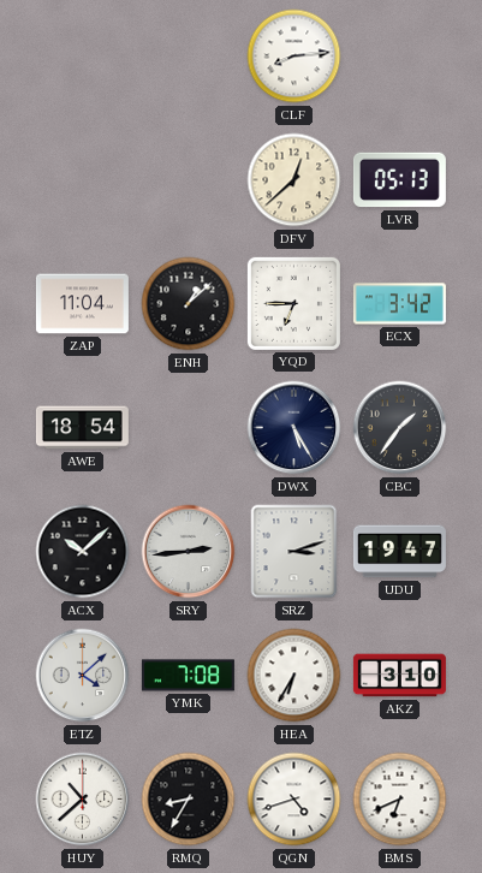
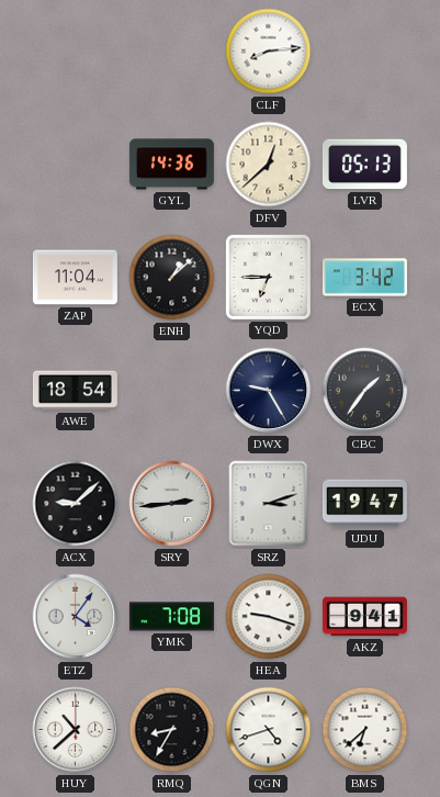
GYL: none -> 14:36
DWX: 5:25 -> 9:25
ACX: 10:08 -> 9:08
ETZ: 4:08 -> 4:06
HEA: 6:35 -> 9:18
AKZ: 3:10 -> 9:41
BMS: 6:41 -> 6:38
